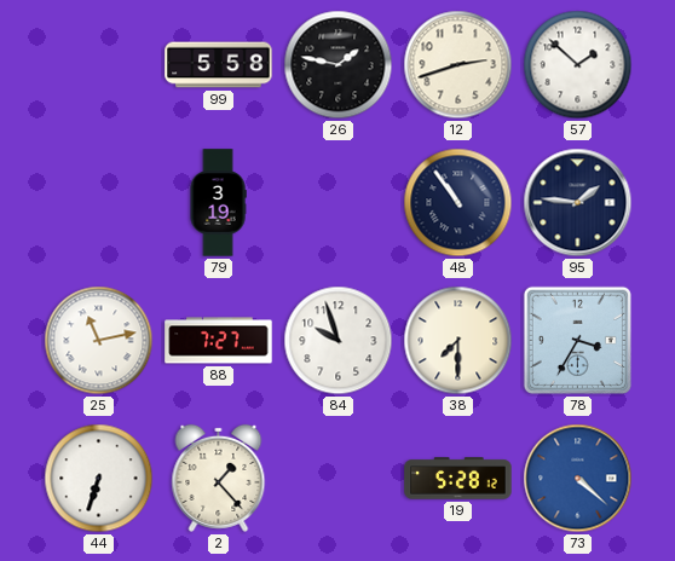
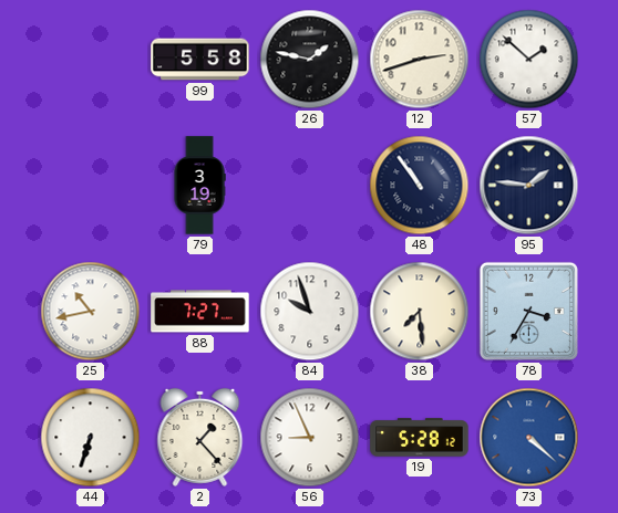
25: 11:13 -> 10:43
38: 7:30 -> 7:29
56: none -> 8:56
